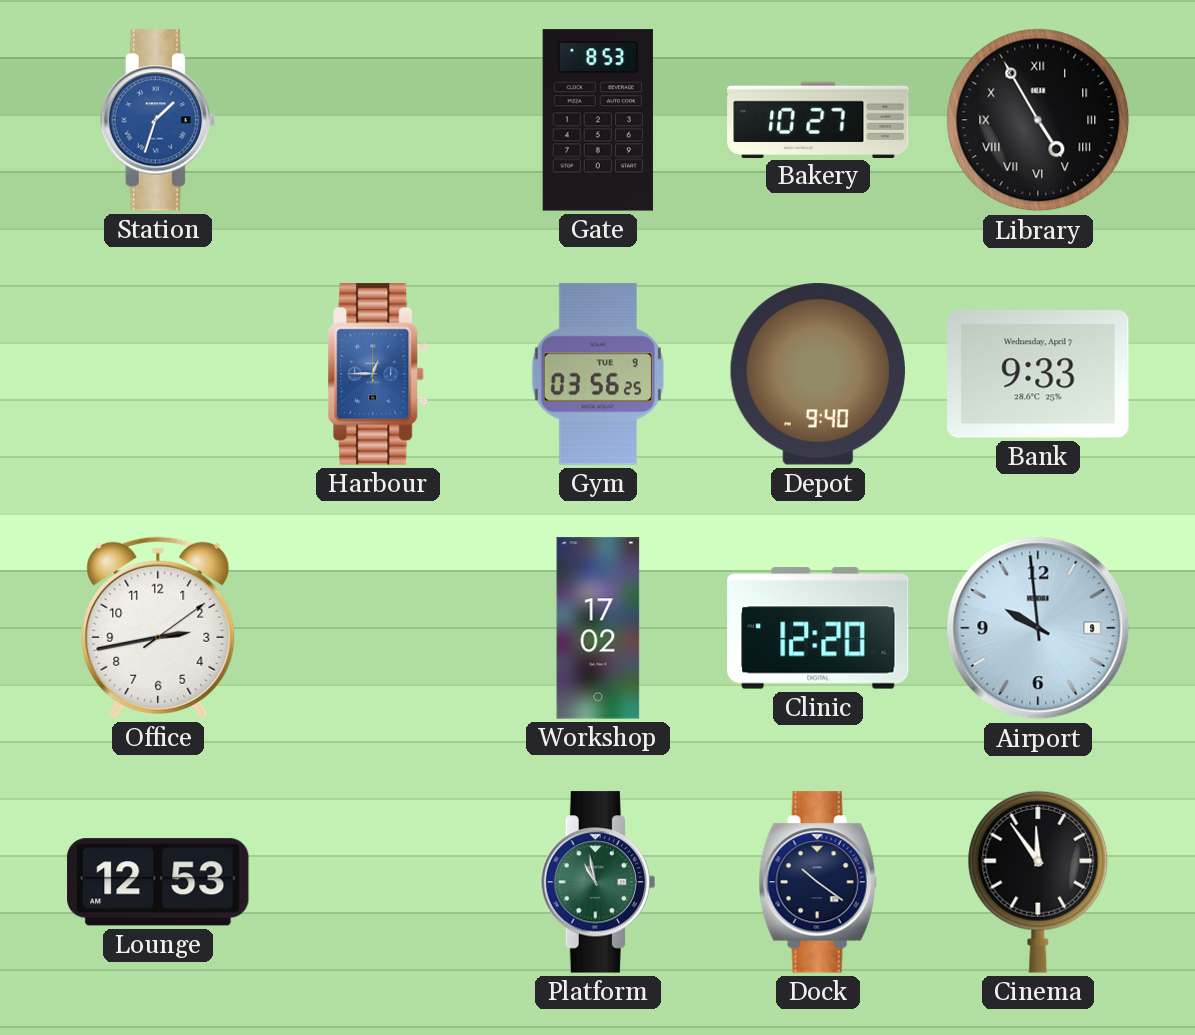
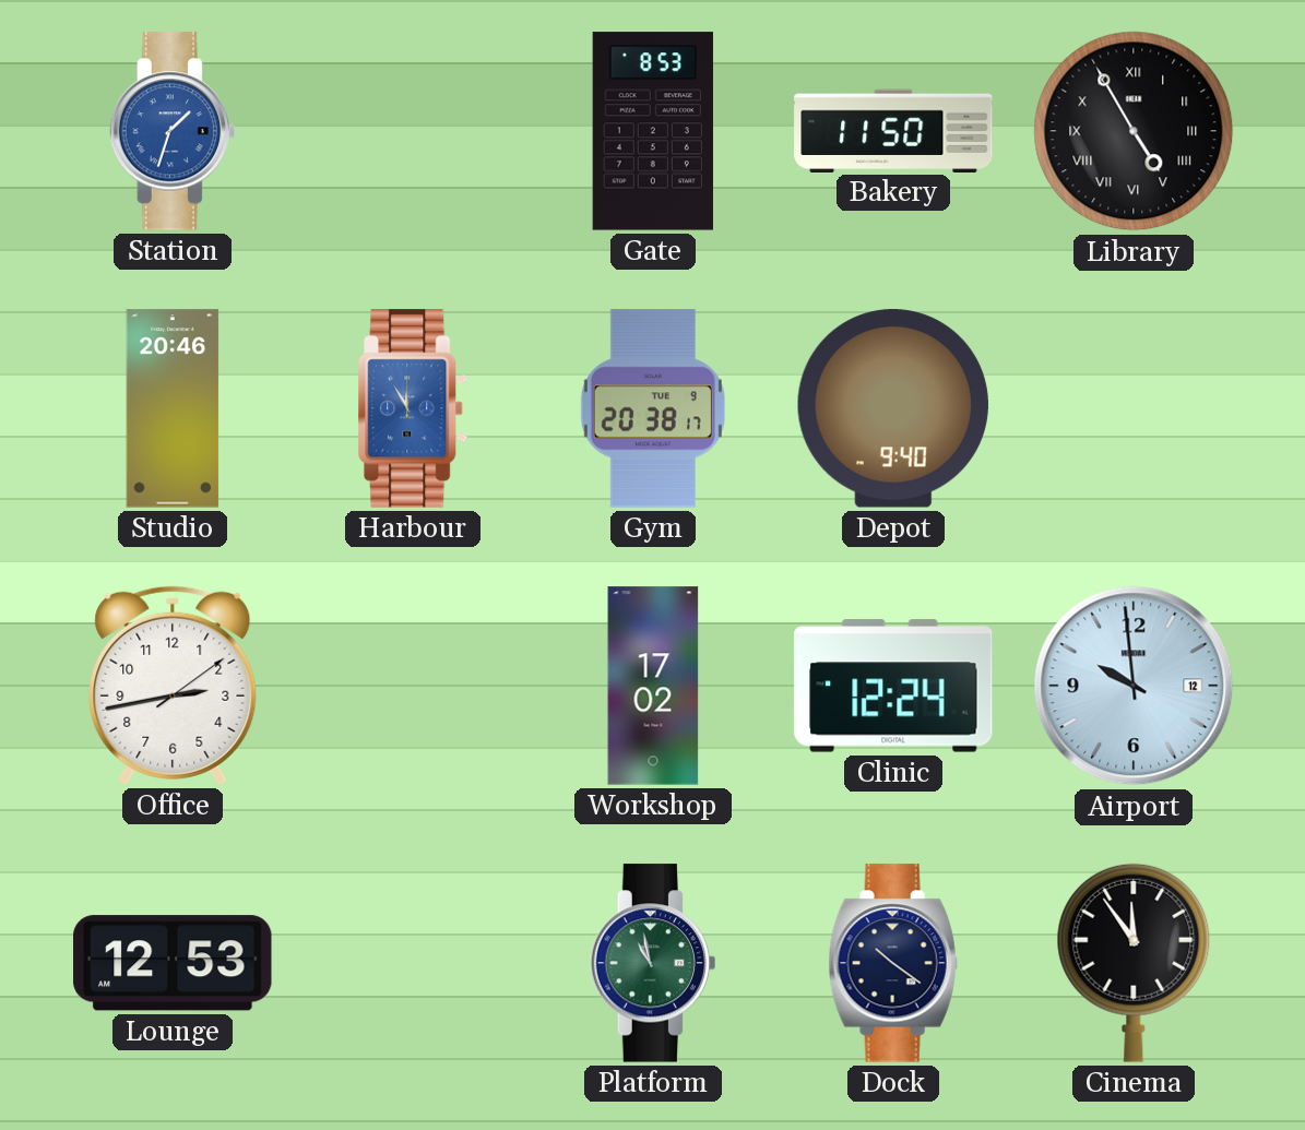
Bakery: 10:27 -> 11:50
Studio: none -> 20:46
Harbour: 12:45 -> 11:55
Gym: 03:56 -> 20:38
Bank: 9:33 -> none
Clinic: 12:20 -> 12:24
Airport date: 9 -> 12
